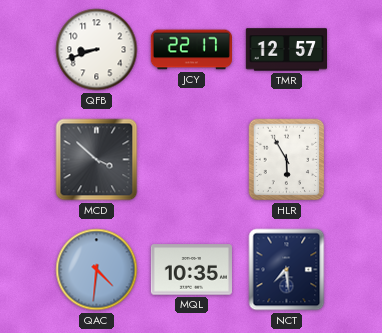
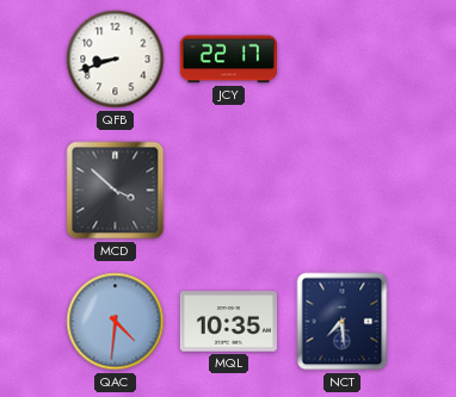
TMR: 12:57 -> none
HLR: 5:55 -> none
